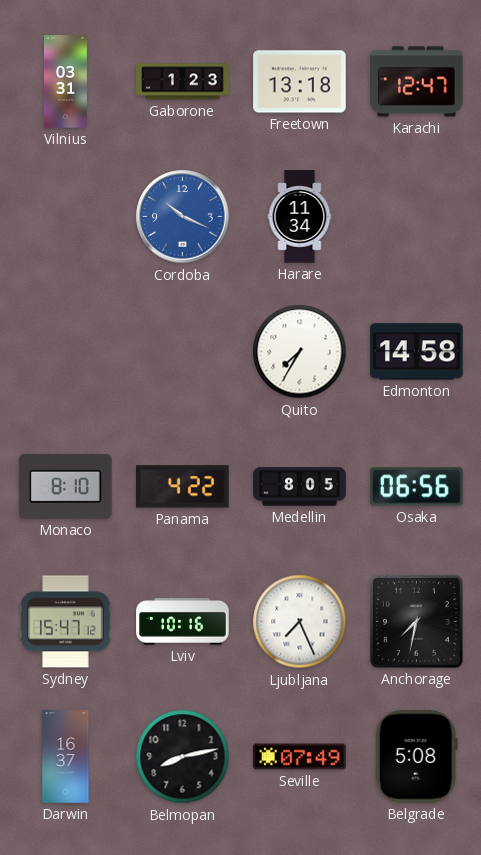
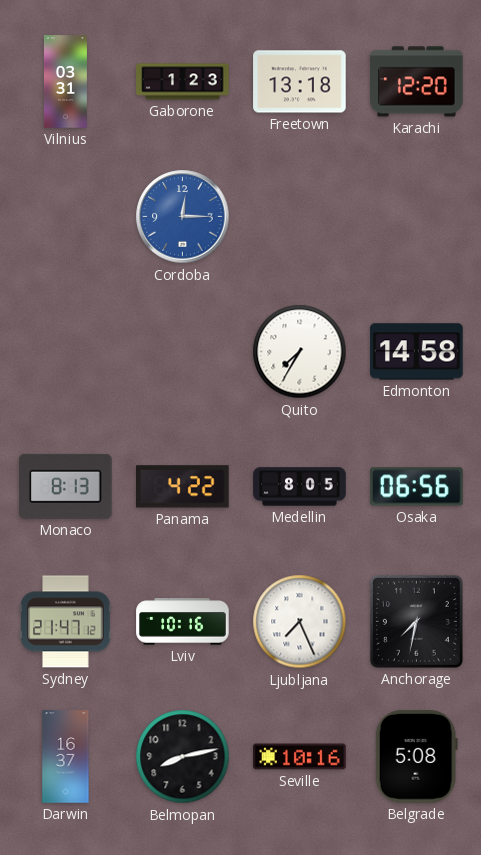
Karachi: 12:47 -> 12:20
Cordoba: 10:19 -> 12:15
Harare: 11:34 -> none
Monaco: 8:10 -> 8:13
Sydney: 15:47 -> 21:47
Seville: 07:49 -> 10:16
